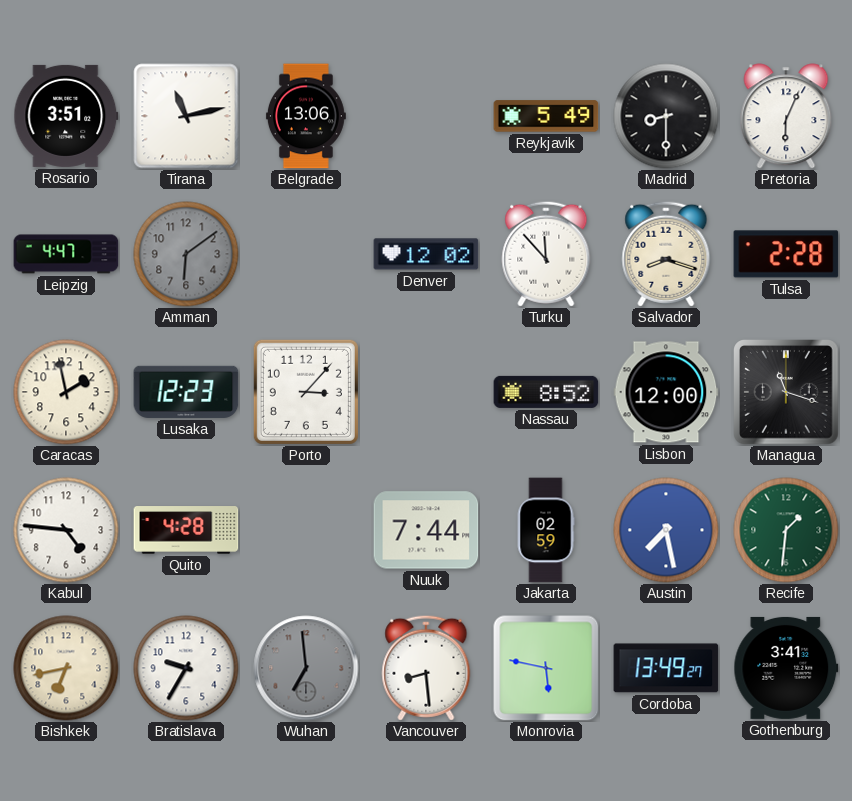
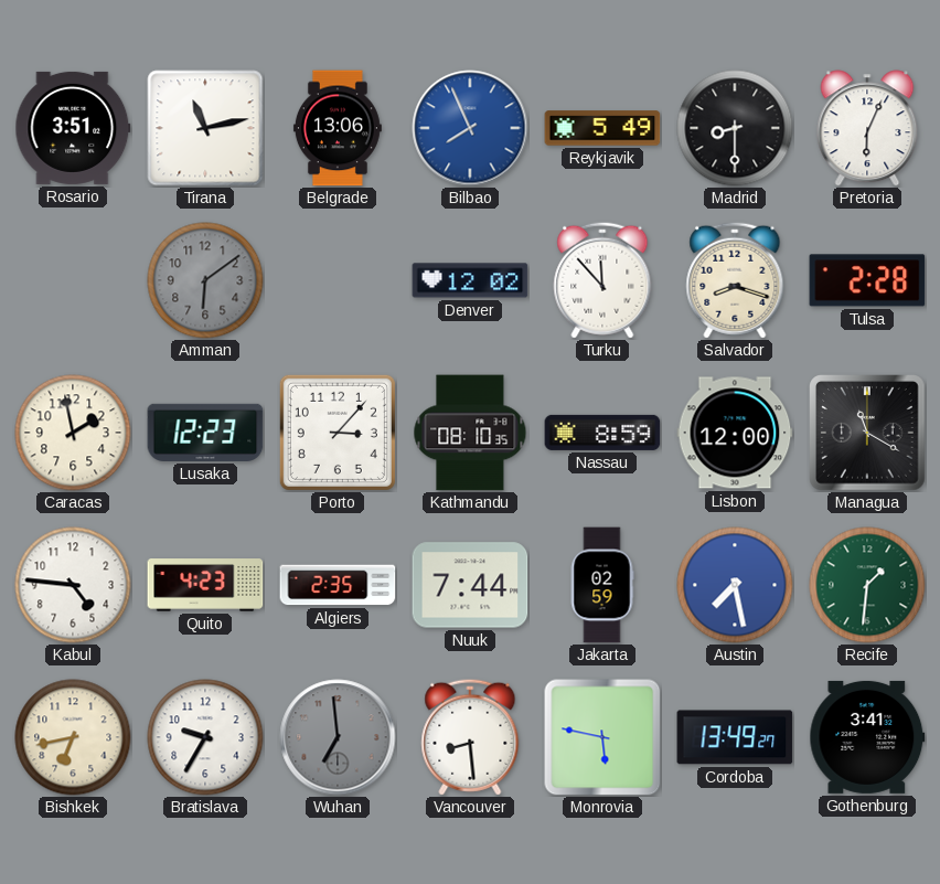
Bilbao: none -> 7:56
Leipzig: 4:47 -> none
Kathmandu: none -> 08:10
Nassau: 8:52 -> 8:59
Managua: 11:18 -> 11:20
Quito: 4:28 -> 4:23
Algiers: none -> 2:35
